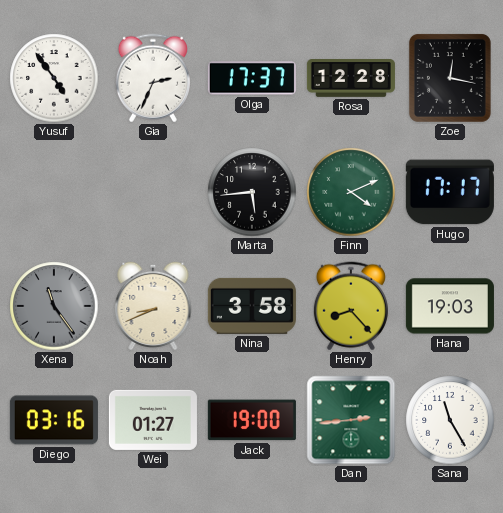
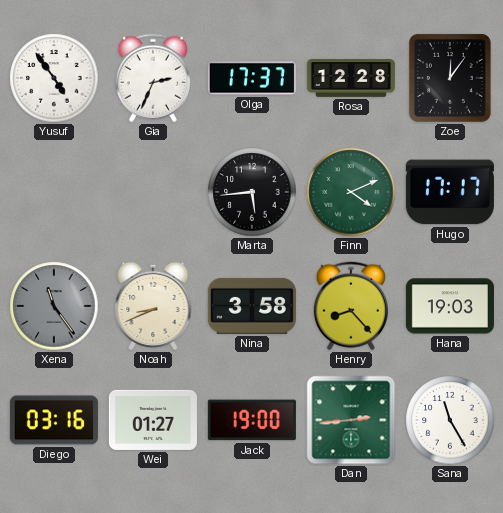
Zoe: 12:17 -> 12:06
